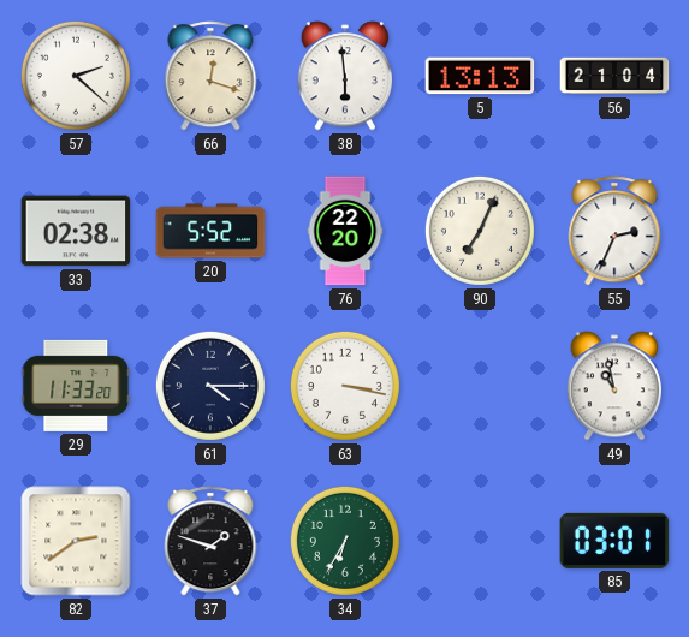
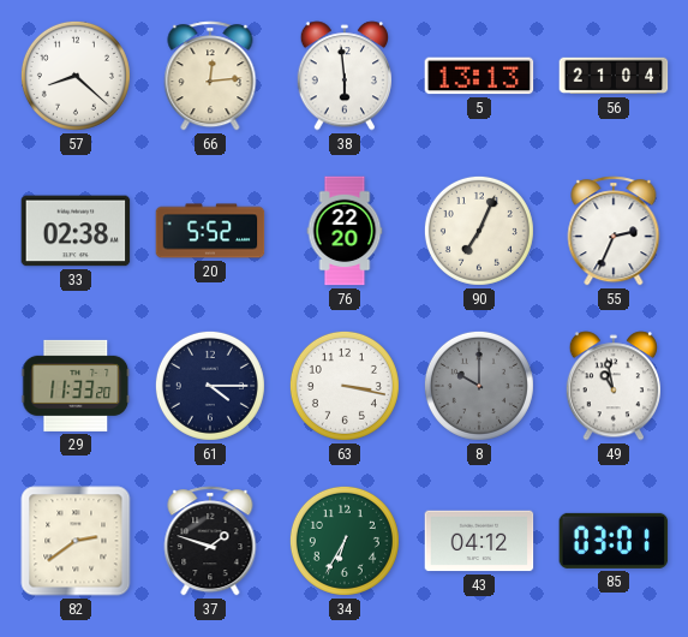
57: 2:22 -> 8:22
66: 12:18 -> 12:14
8: none -> 10:00
43: none -> 04:12
